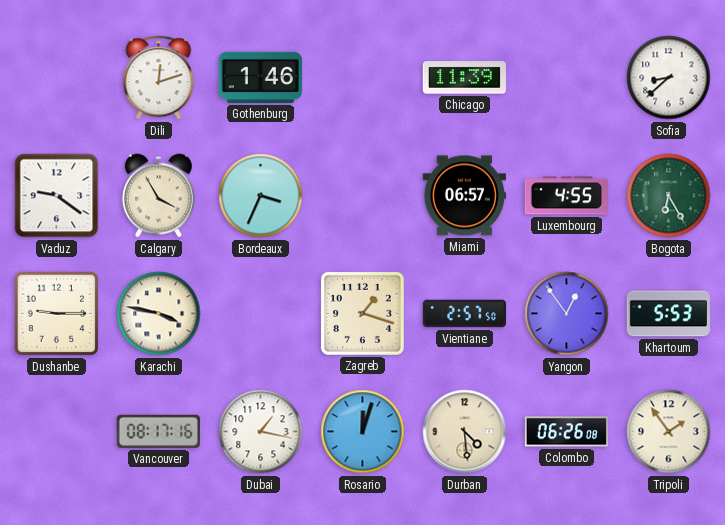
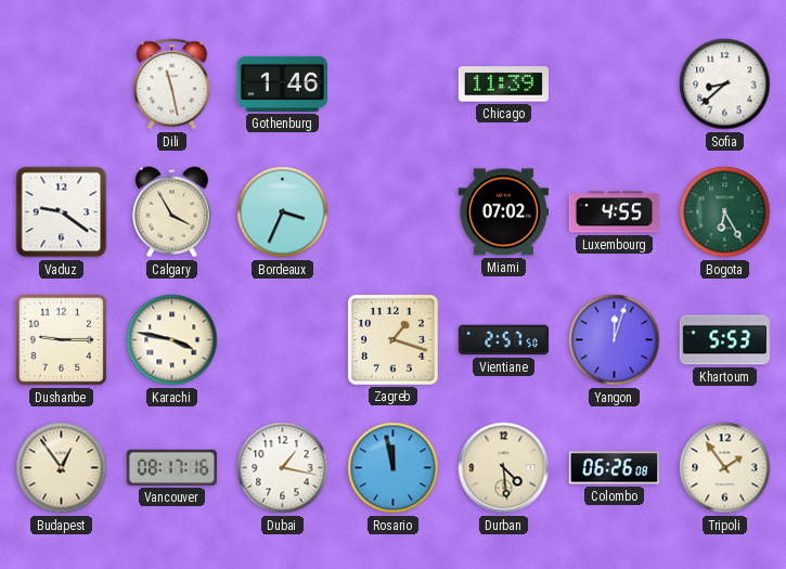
Dili: 12:12 -> 11:28
Miami: 06:57 -> 07:02
Yangon: 12:54 -> 12:03
Budapest: none -> 12:54
Rosario: 12:03 -> 11:58
